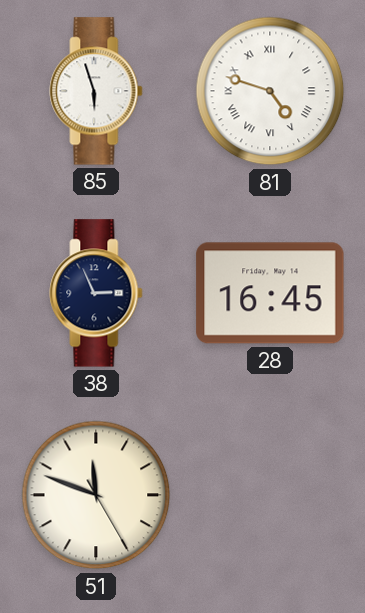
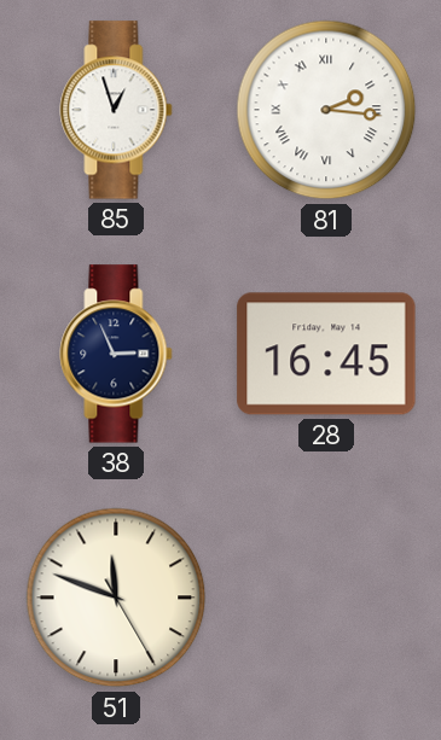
85: 5:57 -> 12:57
81: 4:48 -> 2:16
